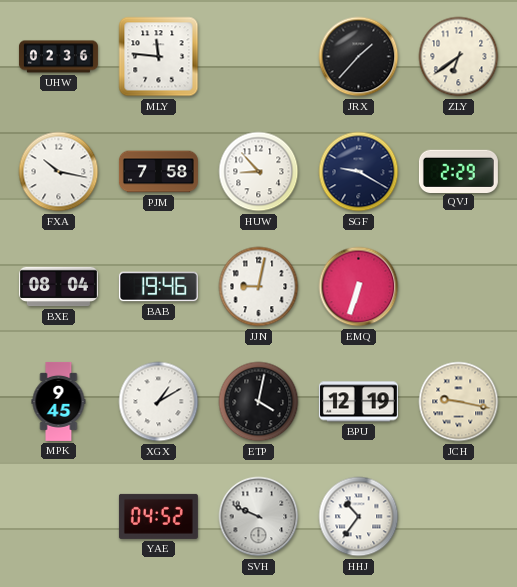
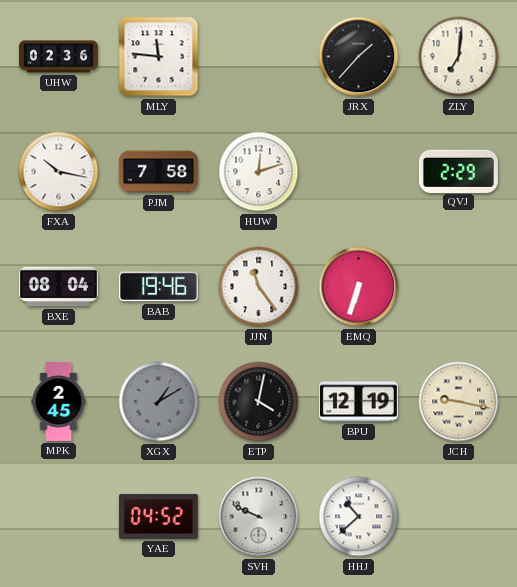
ZLY: 6:39 -> 7:01
HUW: 8:53 -> 12:12
SGF: 9:20 -> none
JJN: 9:02 -> 11:24
MPK: 9:45 -> 2:45
XGX dial: white -> grey
HHJ: 10:36 -> 10:38
